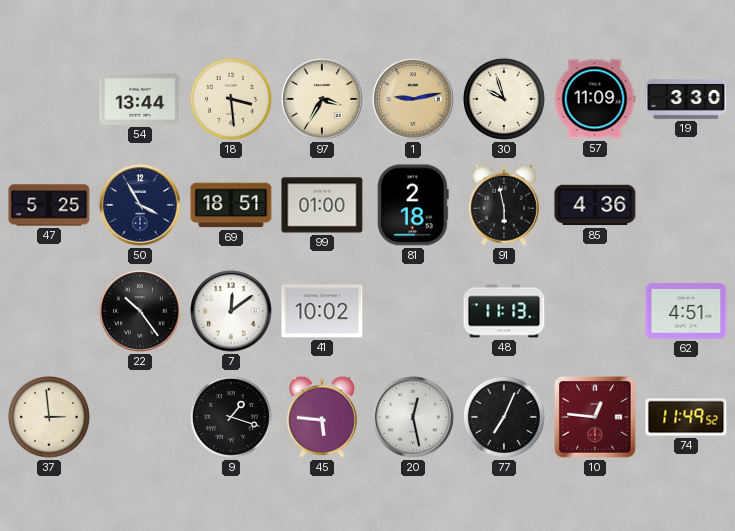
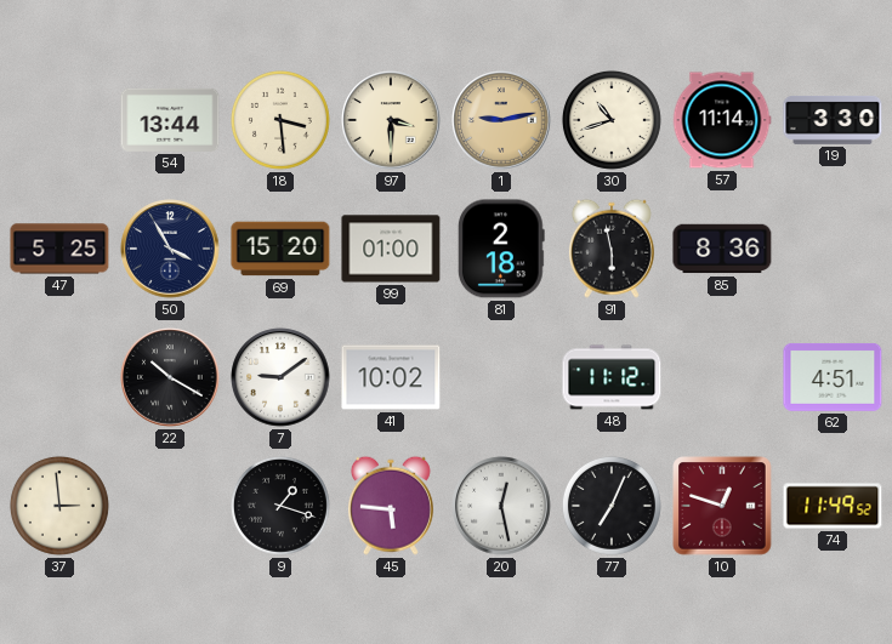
97: 3:35 -> 3:30
30: 9:57 -> 10:42
57: 11:09 -> 11:14
69: 18:51 -> 15:20
85: 4:36 -> 8:36
22: 10:24 -> 10:20
7: 12:09 -> 9:09
48: 11:13 -> 11:12
10: 12:46 -> 12:48
